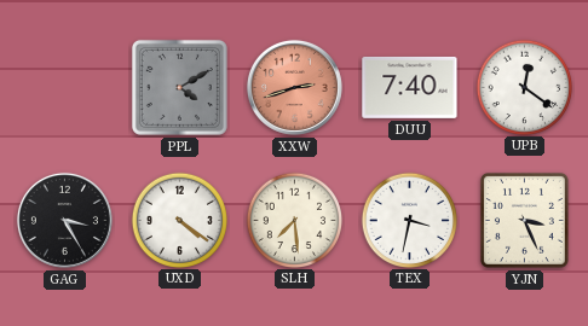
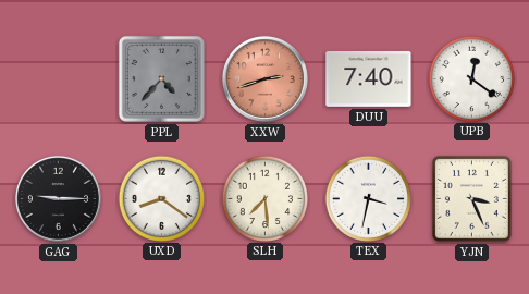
PPL: 4:10 -> 4:37
GAG: 3:25 -> 9:15
UXD: 4:21 -> 8:21
